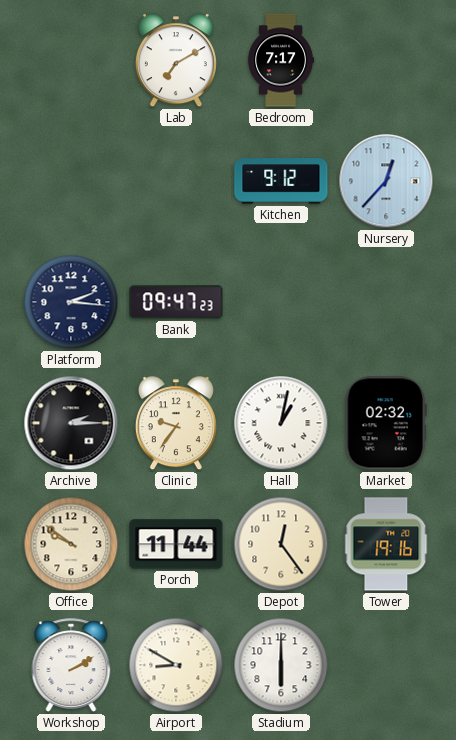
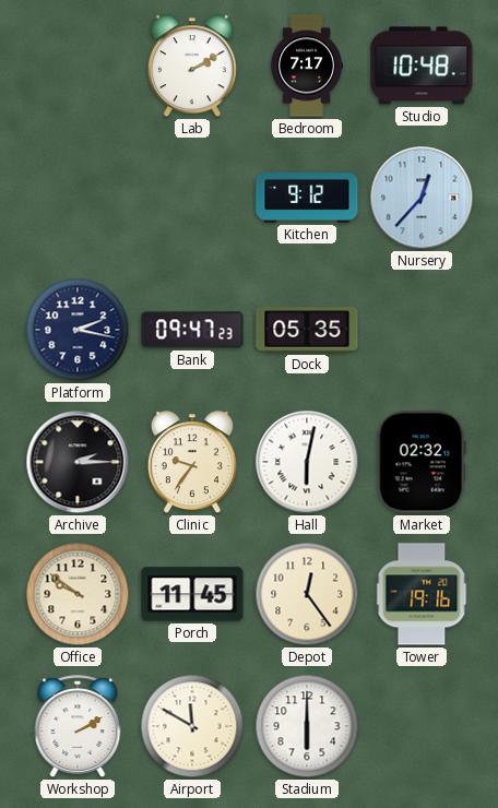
Lab: 7:10 -> 2:10
Studio: none -> 10:48
Platform: 2:16 -> 2:17
Dock: none -> 05:35
Hall: 1:02 -> 6:02
Porch: 11:44 -> 11:45
Airport: 8:50 -> 11:50
